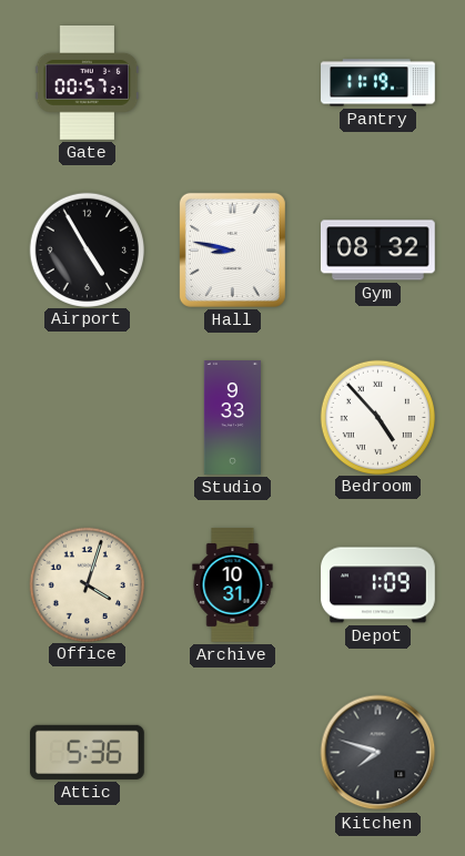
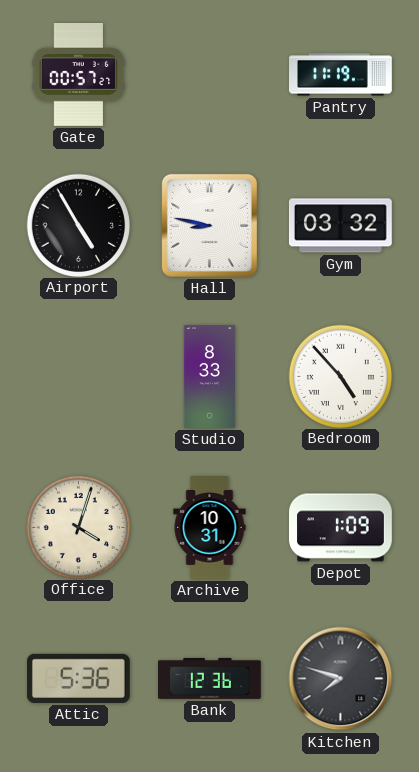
Gym: 08:32 -> 03:32
Studio: 9:33 -> 8:33
Bank: none -> 12:36
